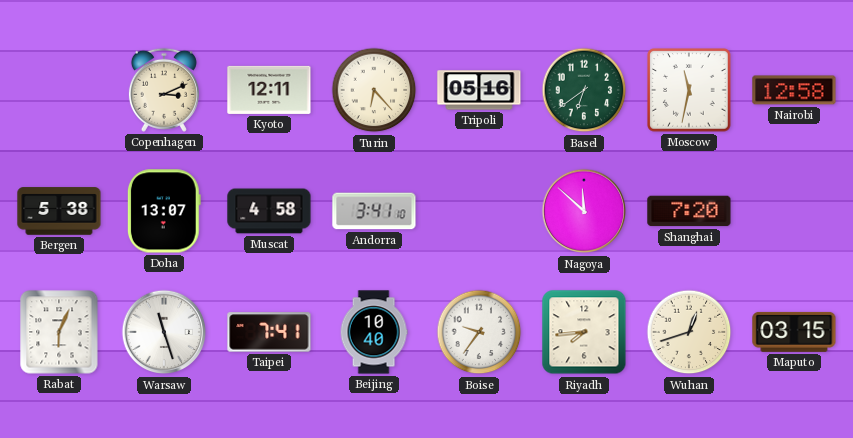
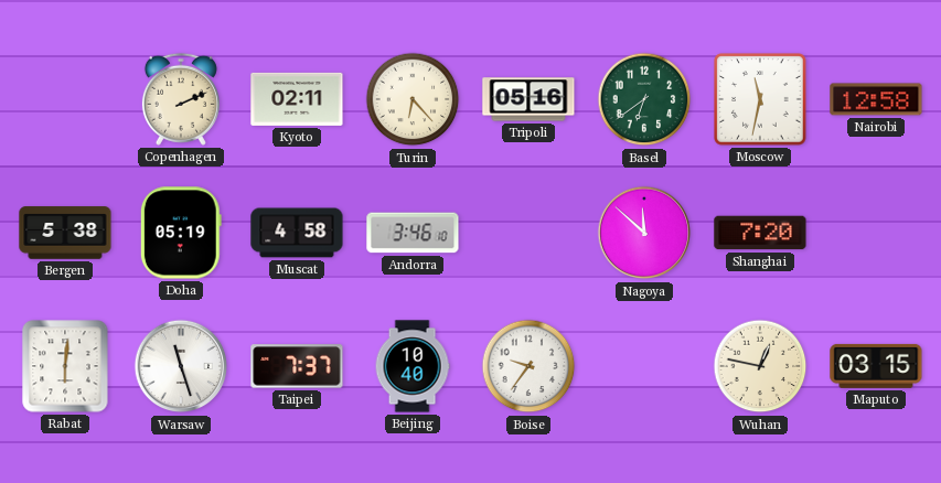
Copenhagen: 3:11 -> 2:11
Kyoto: 12:11 -> 02:11
Doha: 13:07 -> 05:19
Andorra: 3:41 -> 3:46
Rabat: 6:04 -> 6:01
Taipei: 7:41 -> 7:37
Riyadh: 7:44 -> none
Wuhan: 12:42 -> 12:47
